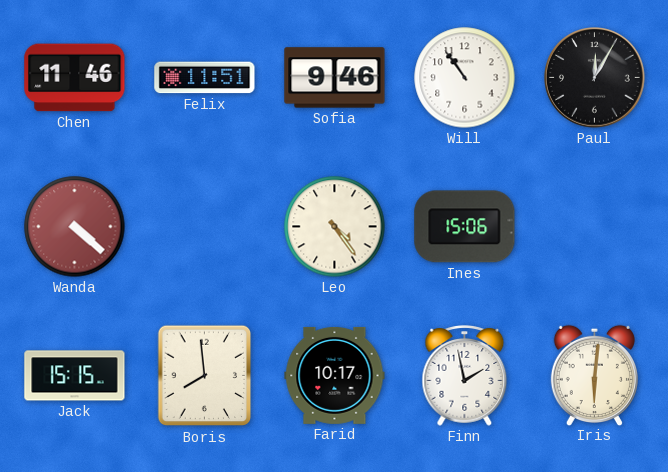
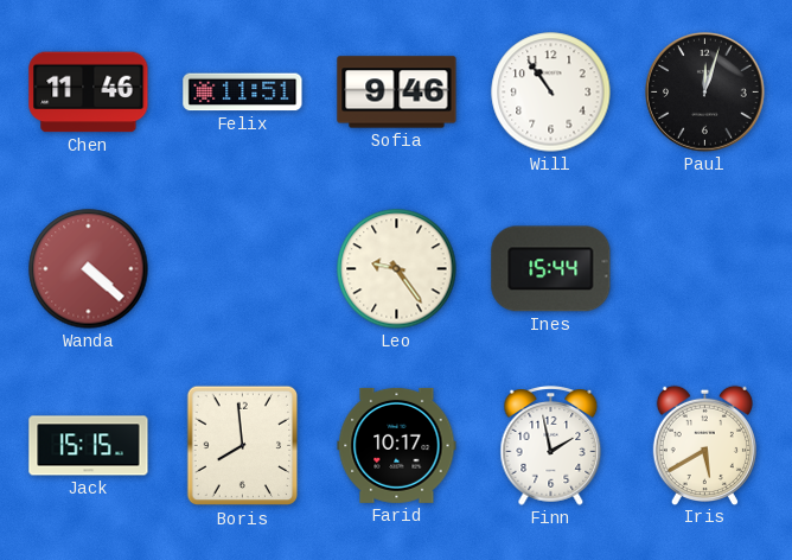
Paul: 12:05 -> 12:03
Leo: 4:24 -> 9:24
Ines: 15:06 -> 15:44
Iris: 6:01 -> 5:40
